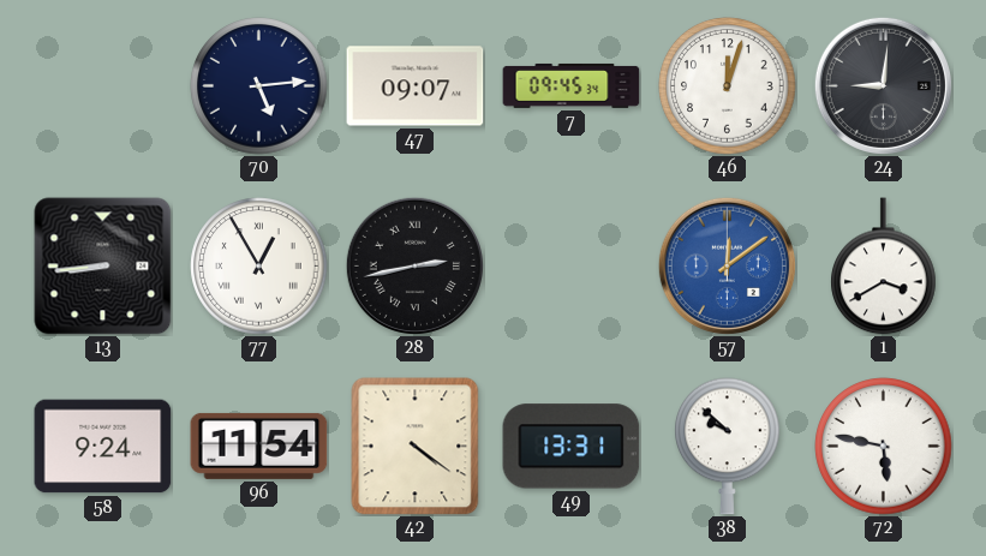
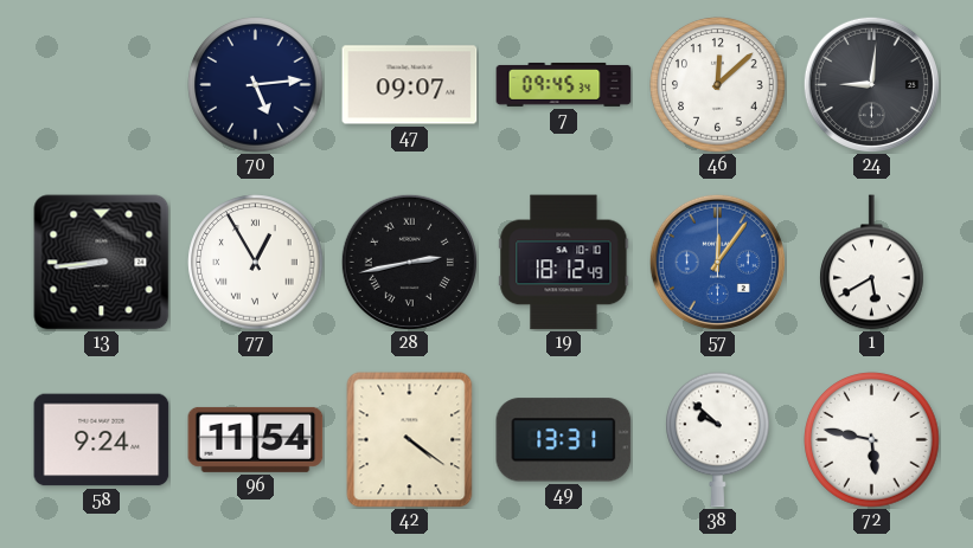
46: 12:03 -> 12:08
19: none -> 18:12
57: 12:09 -> 12:06
1: 3:40 -> 5:40
